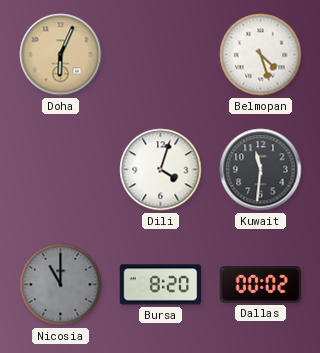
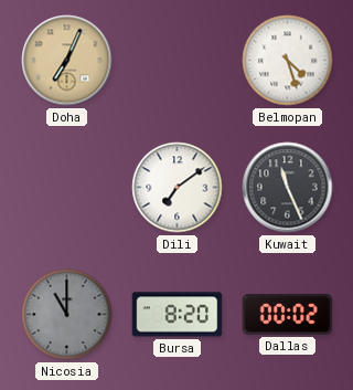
Doha: 6:04 -> 7:04
Dili: 4:03 -> 7:09
Kuwait: 11:31 -> 11:26
